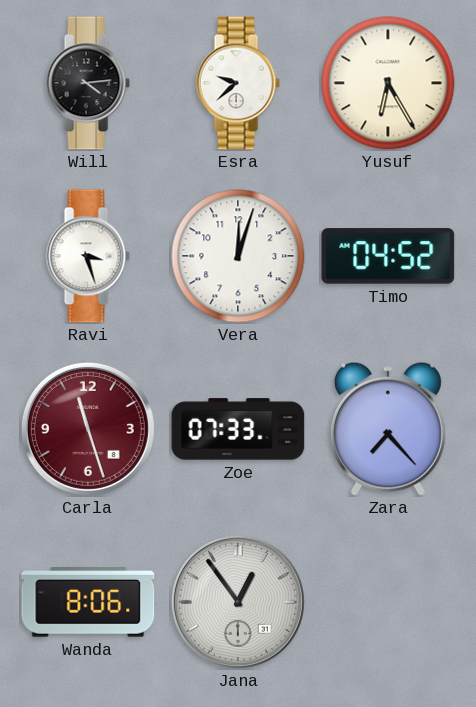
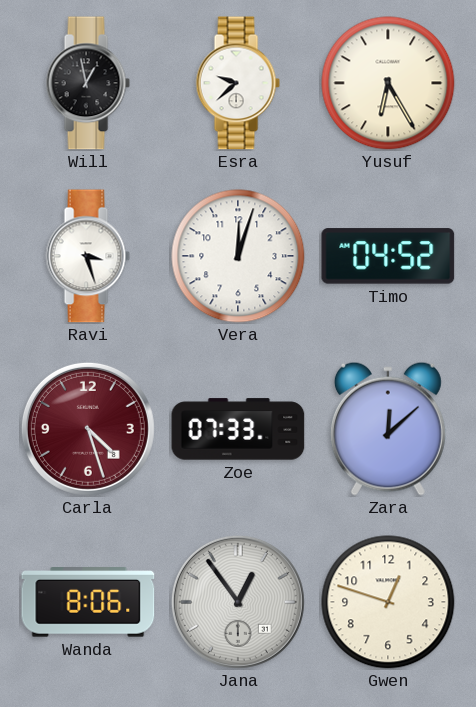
Will: 4:14 -> 12:58
Carla: 11:27 -> 4:27
Zara: 7:23 -> 12:08
Gwen: none -> 12:48
